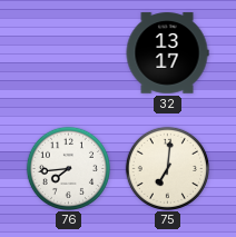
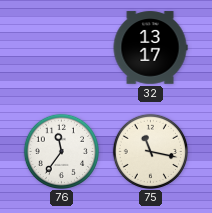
76: 7:44 -> 11:36
75: 7:01 -> 11:17
